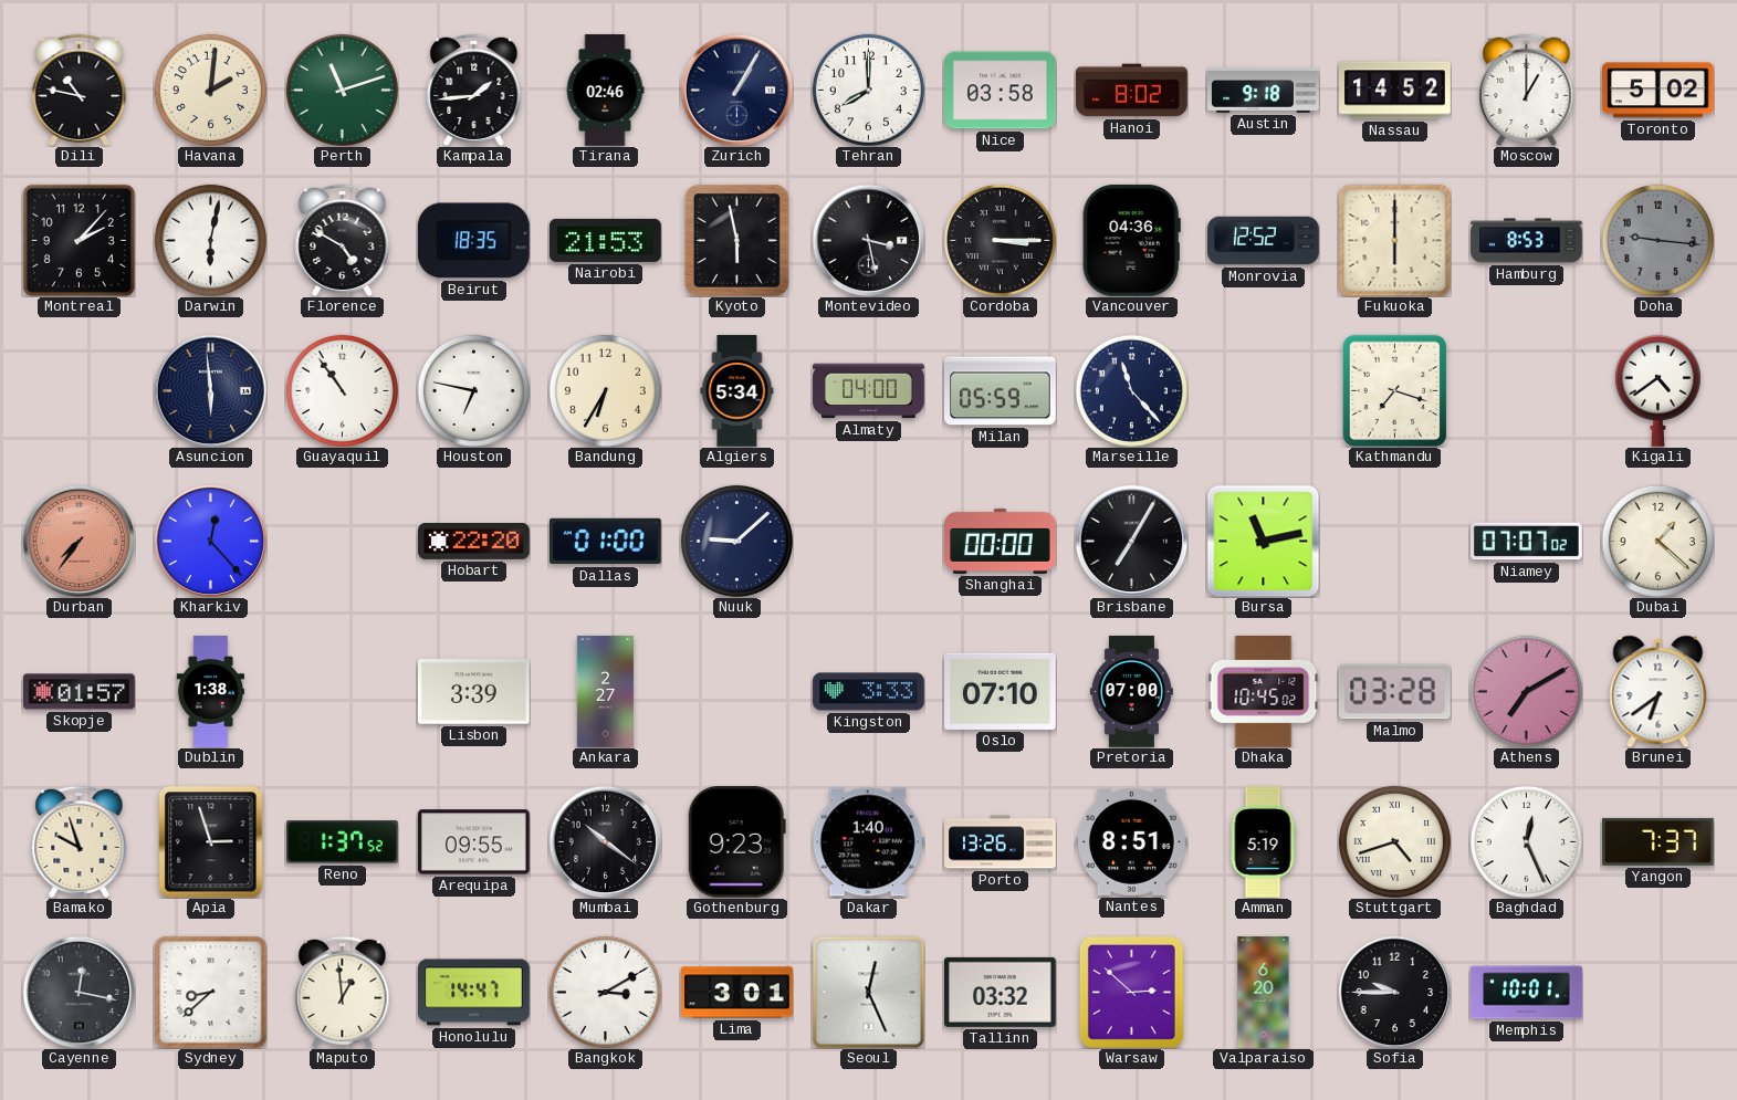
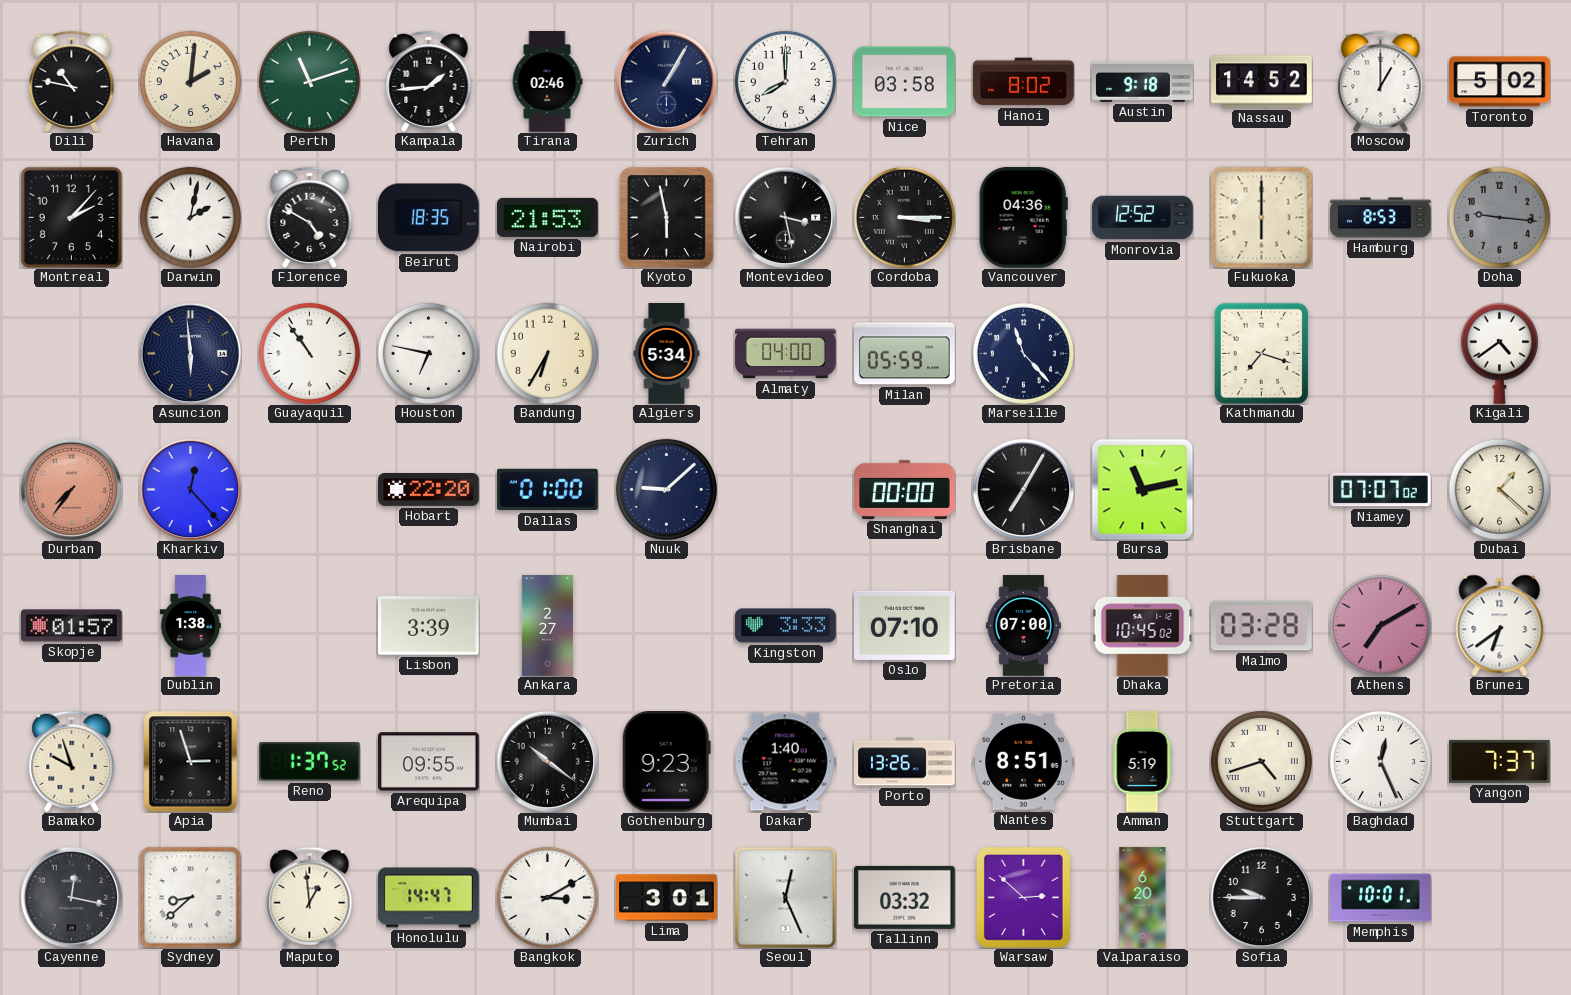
Darwin: 6:02 -> 2:02
